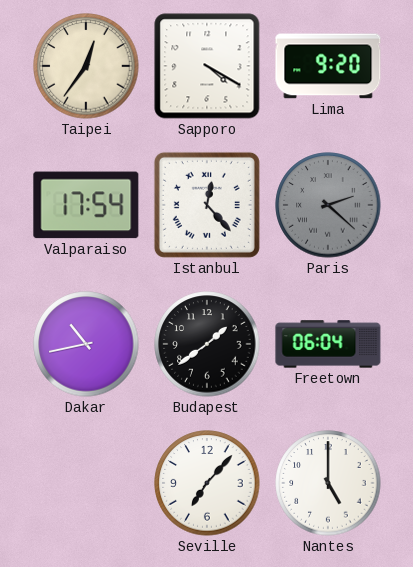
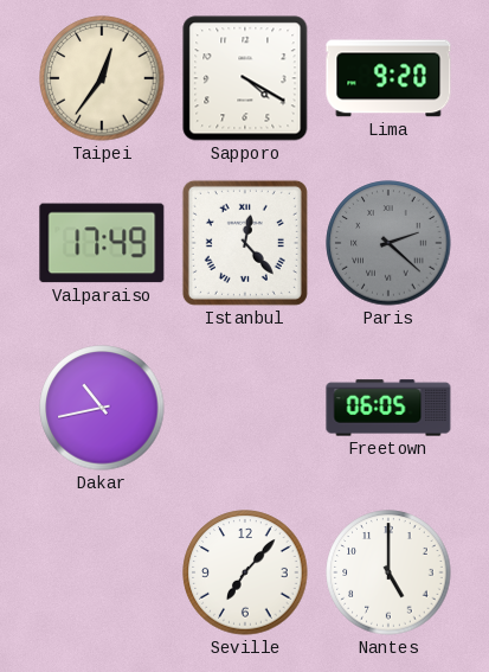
Valparaiso: 17:54 -> 17:49
Budapest: 1:39 -> none
Freetown: 06:04 -> 06:05
